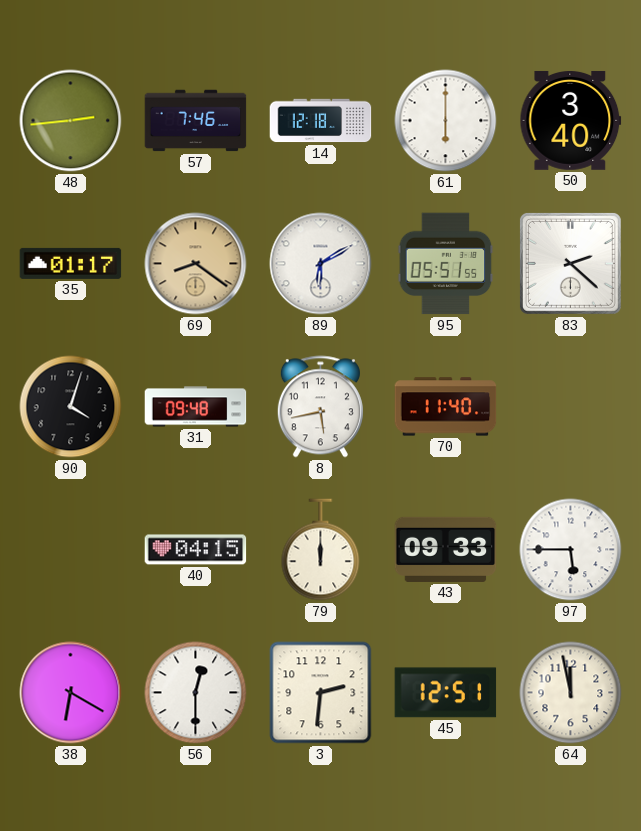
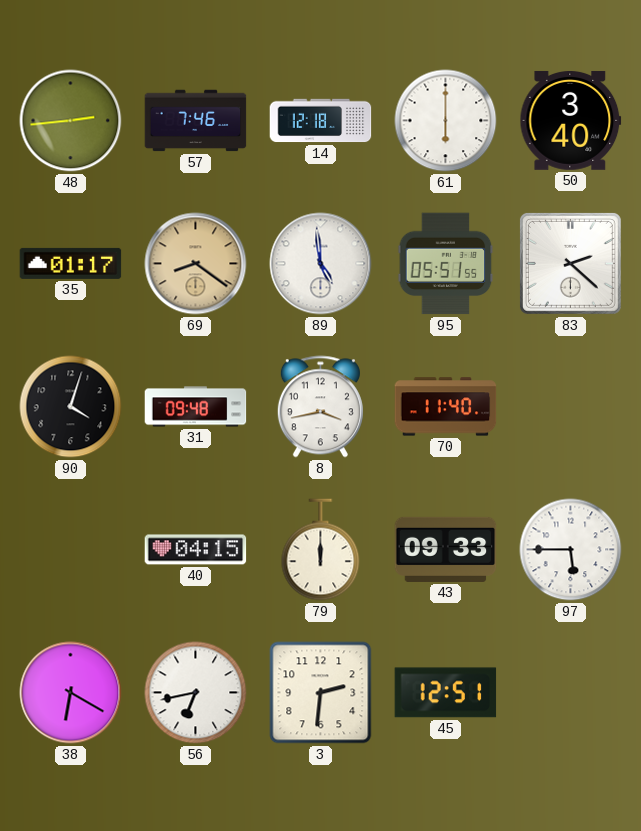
89: 6:10 -> 4:59
8: 5:43 -> 3:43
56: 12:30 -> 6:43
64: 11:58 -> none
